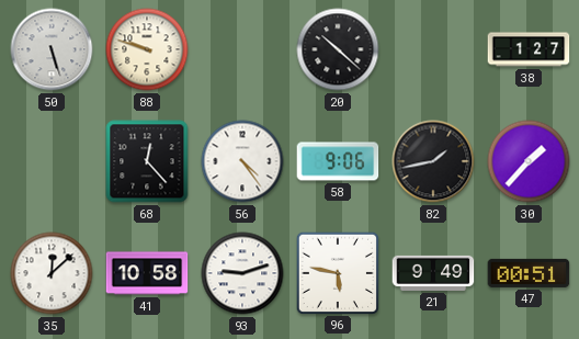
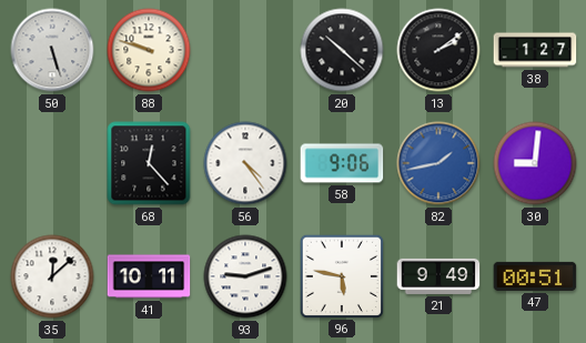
13: none -> 2:09
82 dial: black -> blue
30: 1:37 -> 9:01
41: 10:58 -> 10:11
